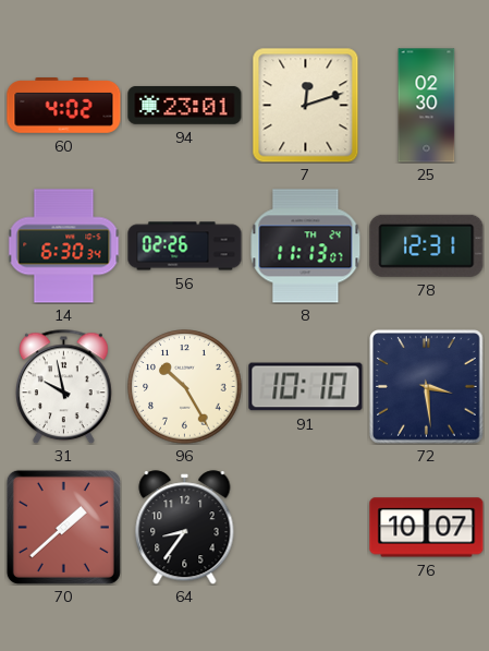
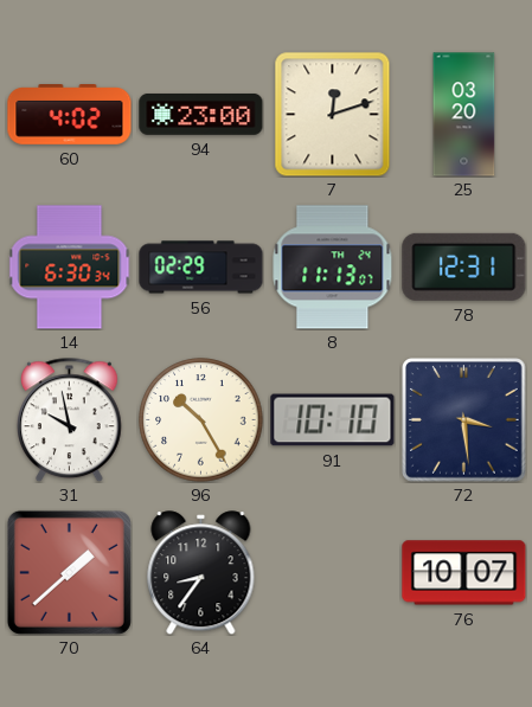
94: 23:01 -> 23:00
25: 02:30 -> 03:20
56: 02:26 -> 02:29
